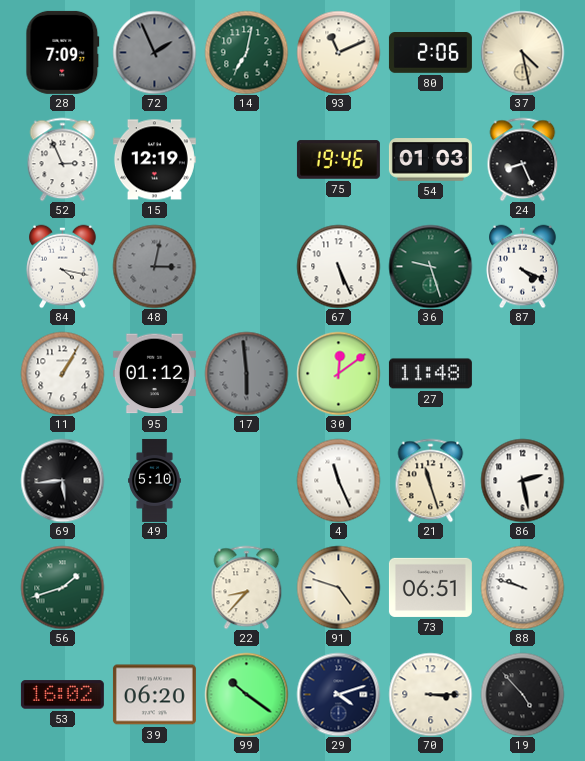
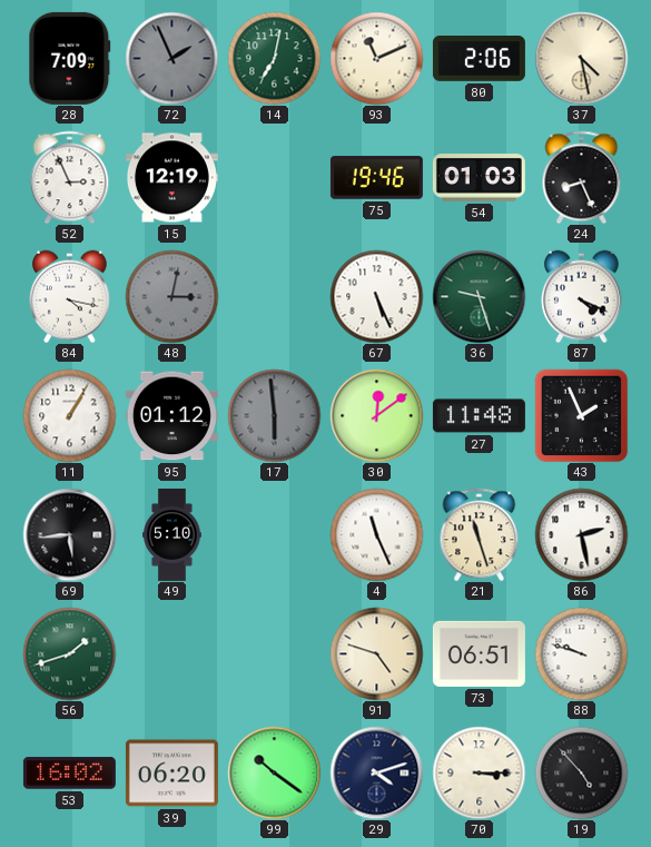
43: none -> 1:56
22: 8:37 -> none
